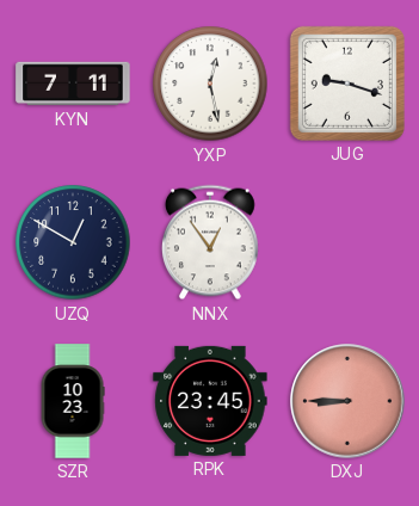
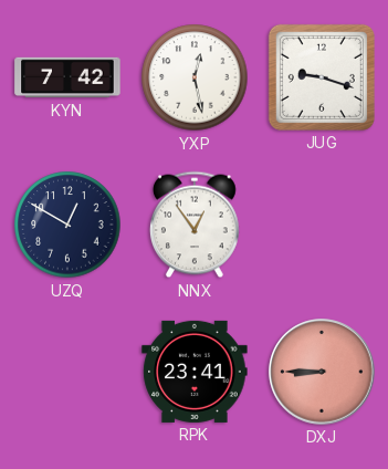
KYN: 7:11 -> 7:42
SZR: 10:23 -> none
RPK: 23:45 -> 23:41
